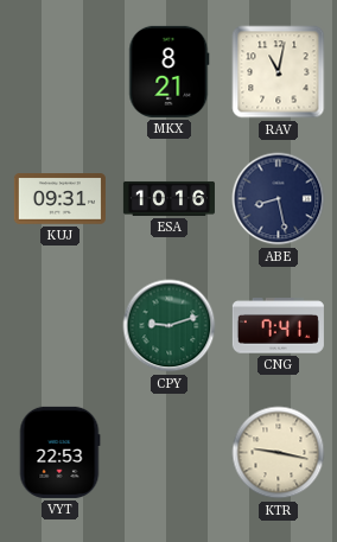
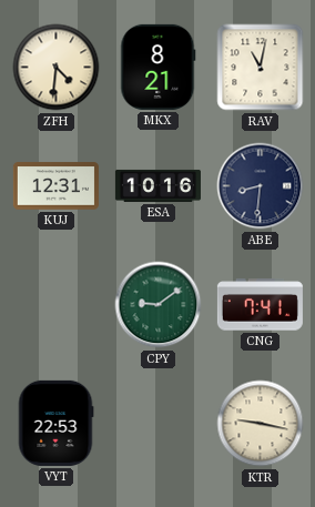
ZFH: none -> 4:31
KUJ: 09:31 -> 12:31
ABE: 8:28 -> 8:31
CPY: 9:12 -> 9:09
